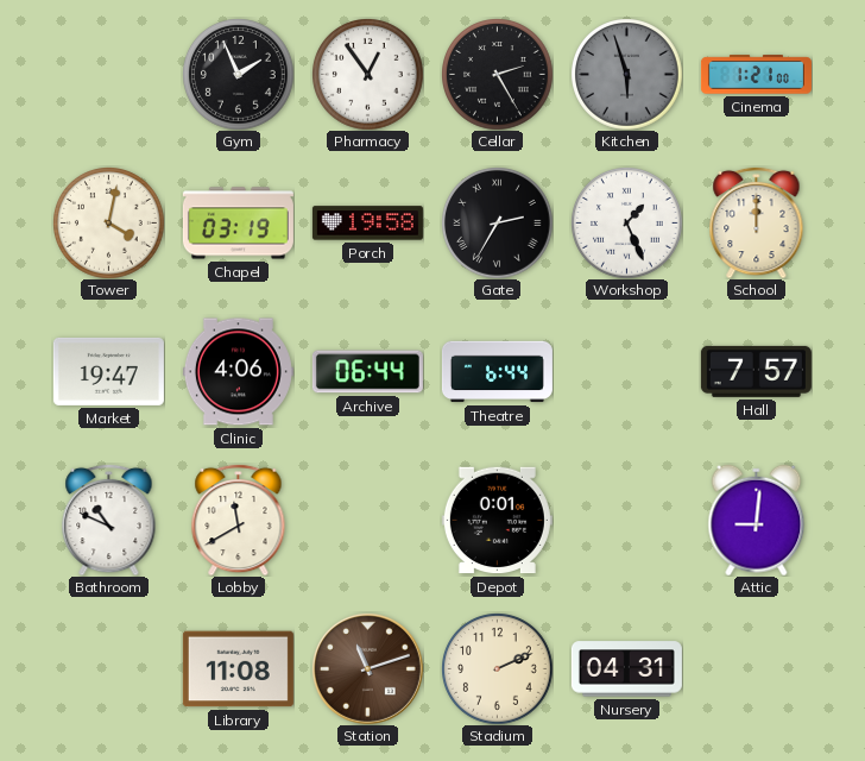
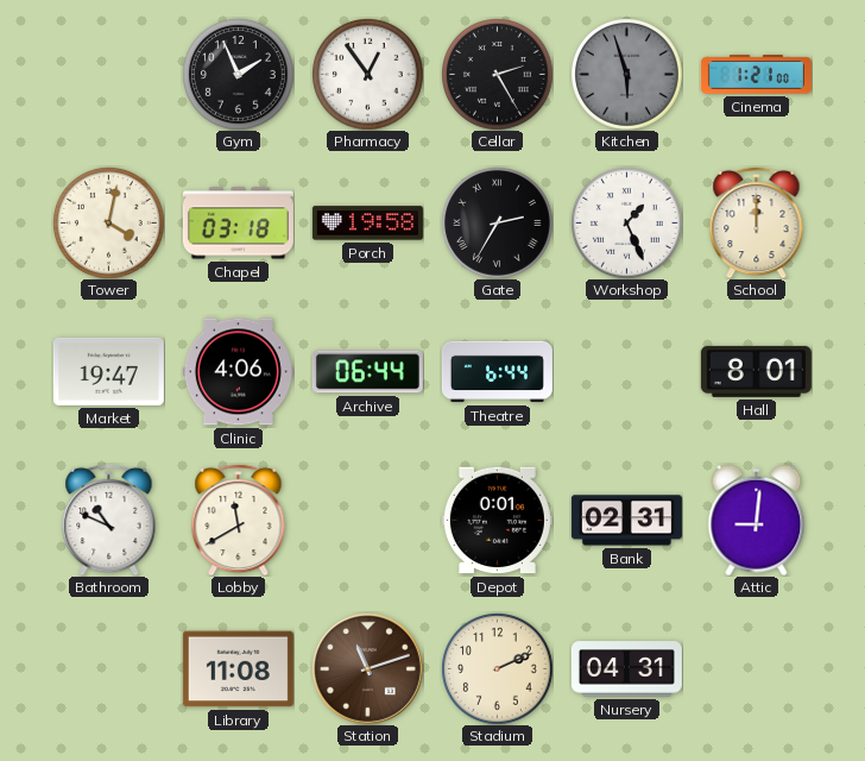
Chapel: 03:19 -> 03:18
Hall: 7:57 -> 8:01
Bank: none -> 02:31
